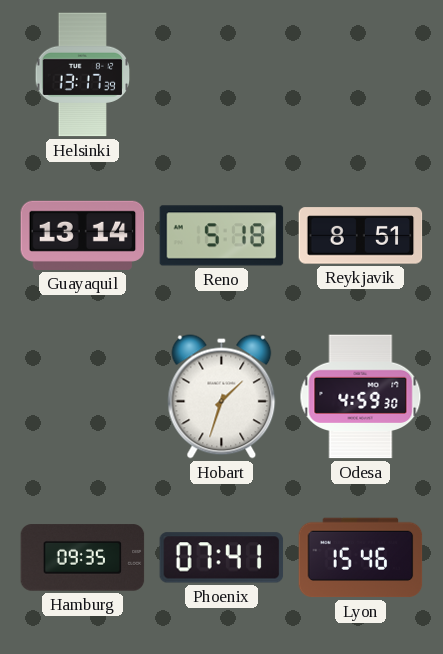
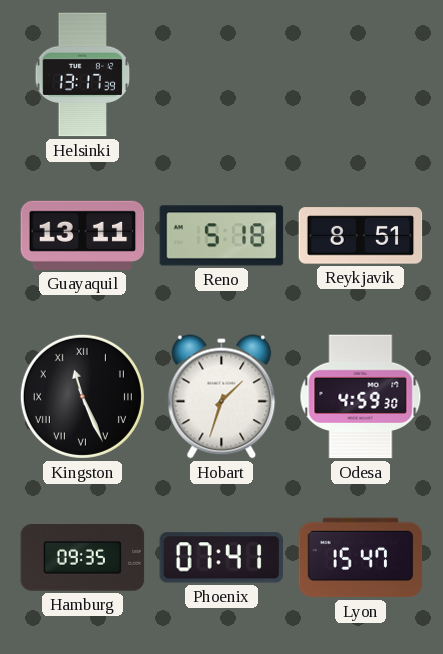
Guayaquil: 13:14 -> 13:11
Kingston: none -> 11:26
Lyon: 15:46 -> 15:47
